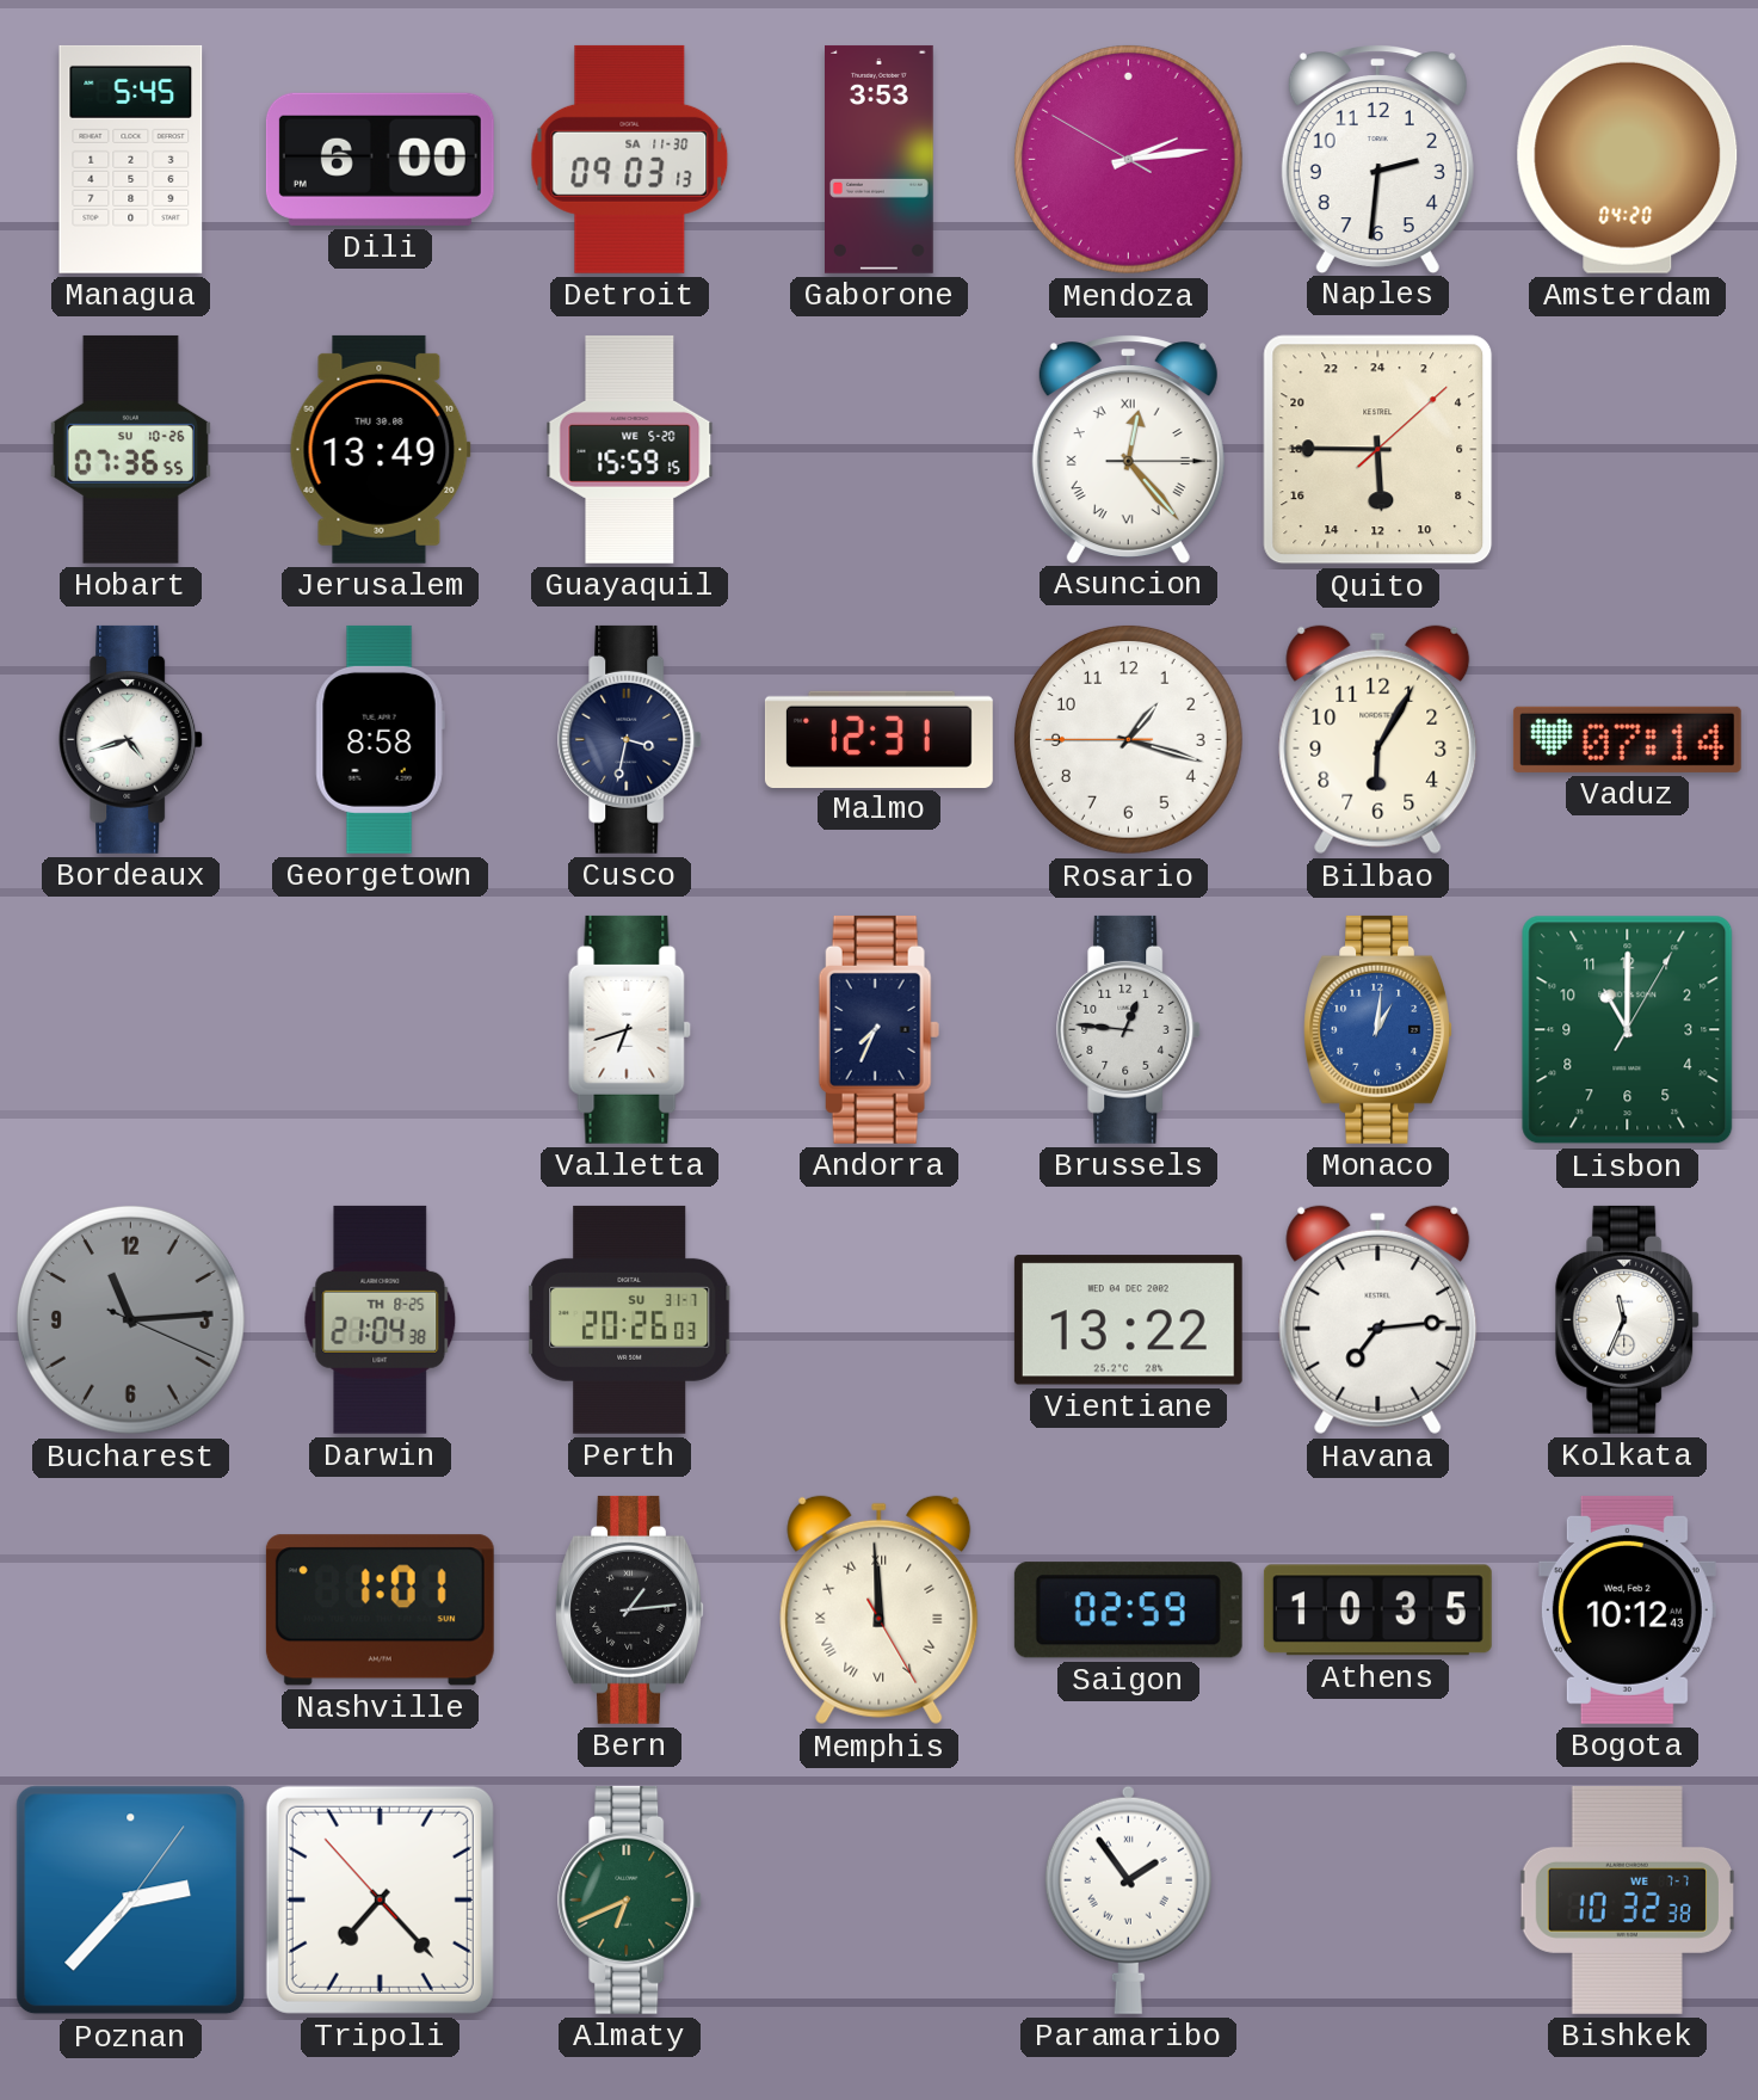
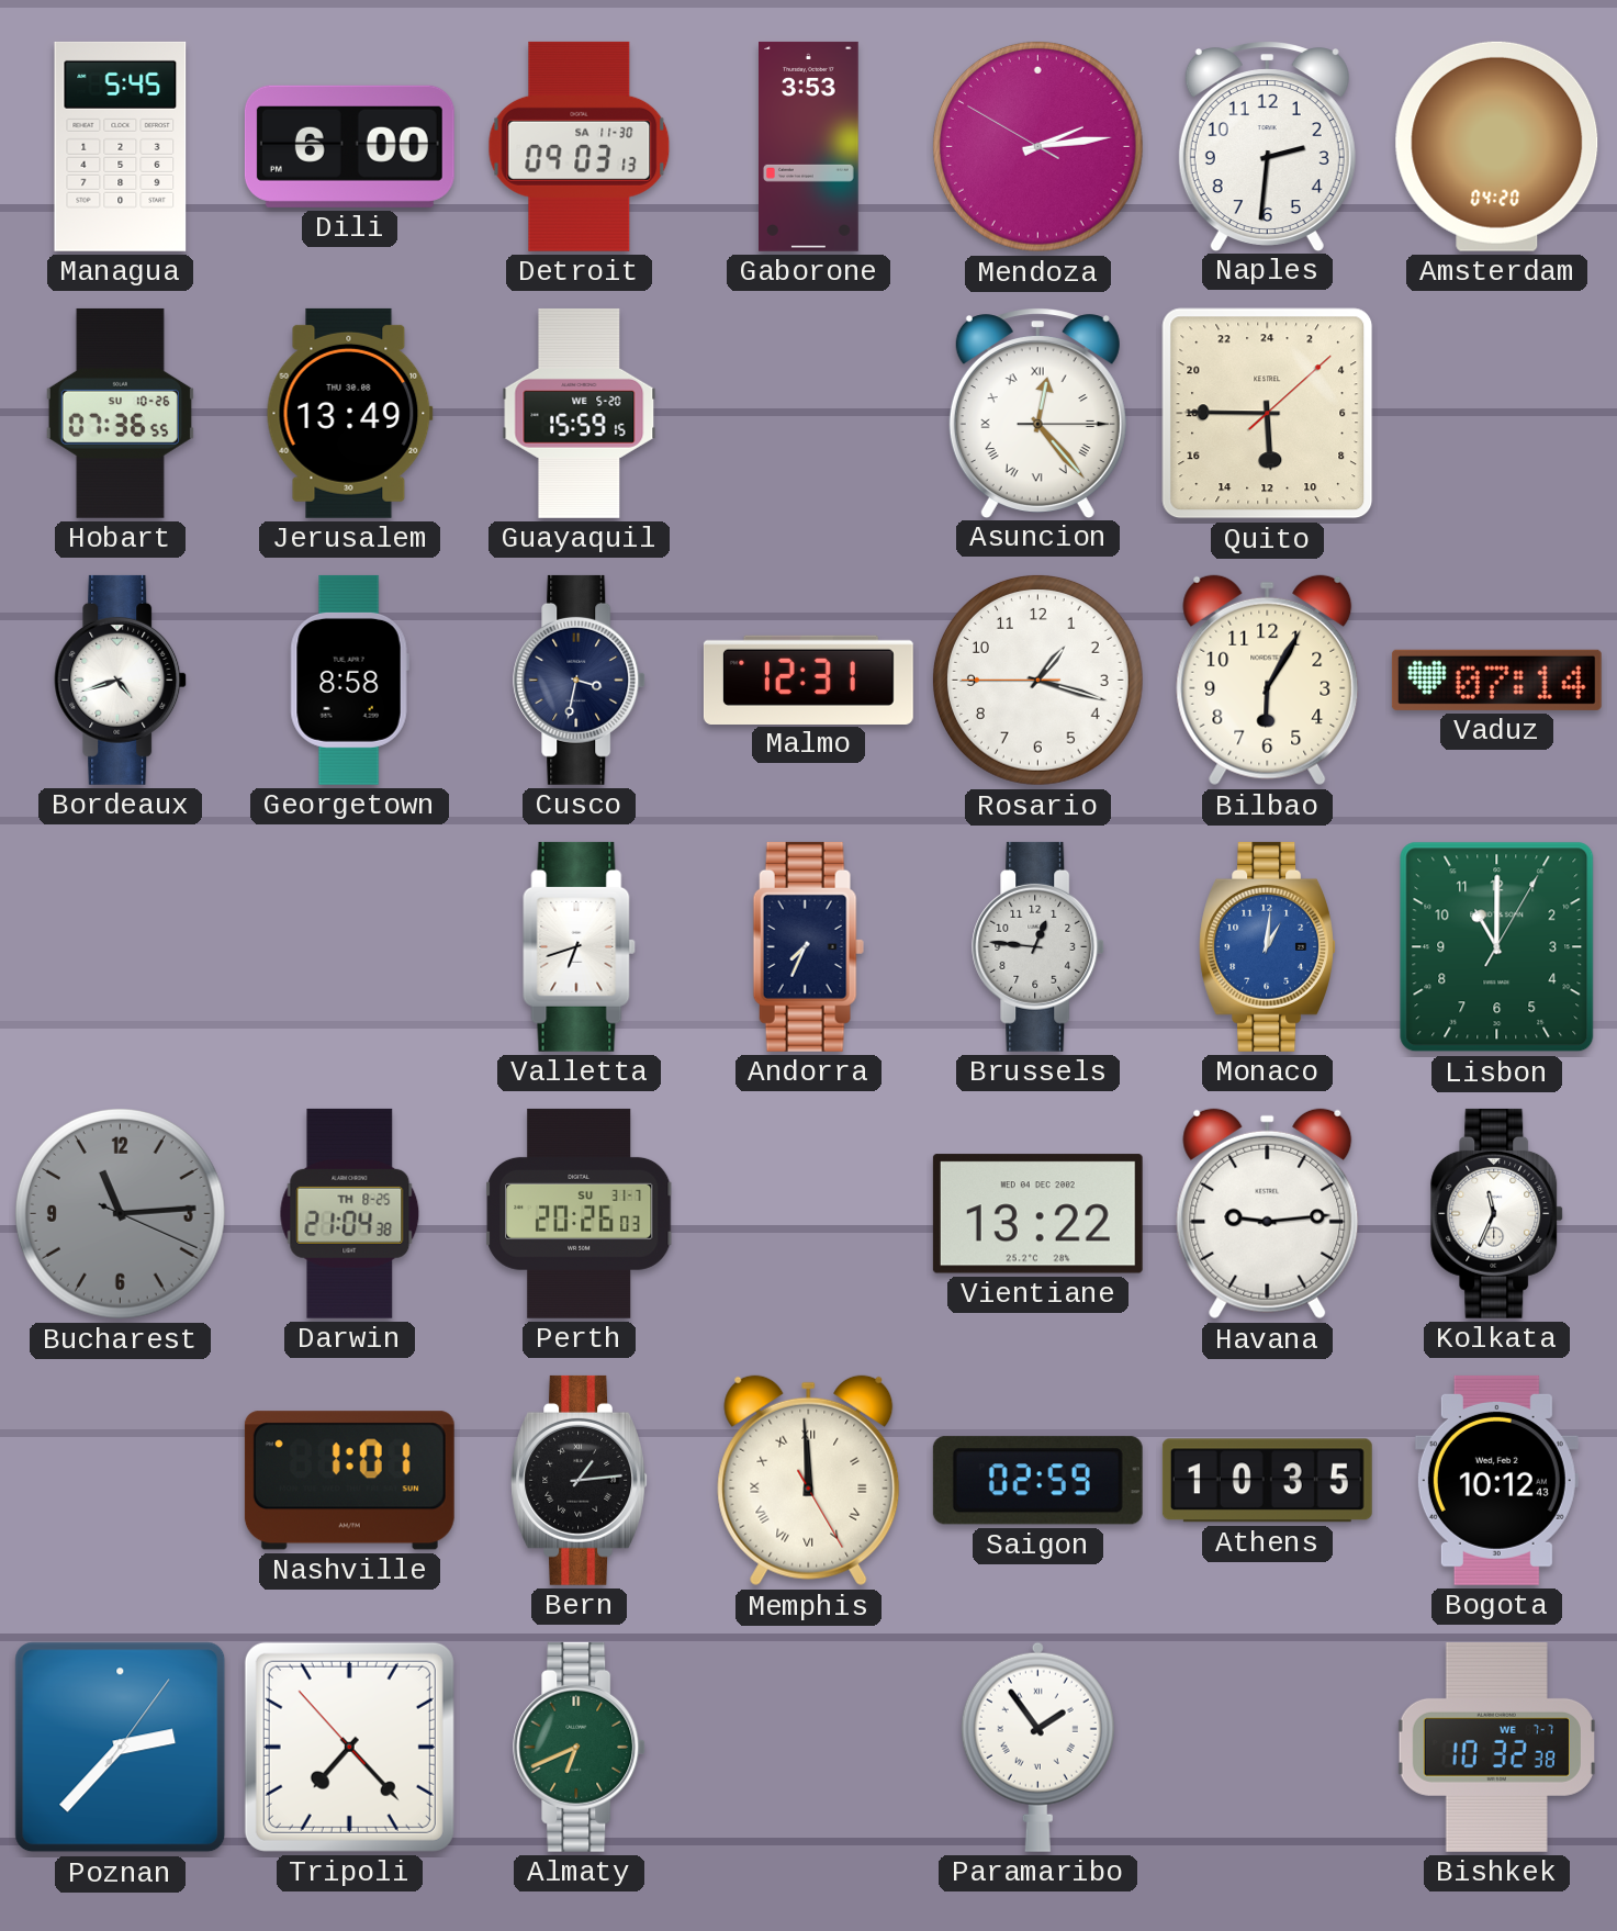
Havana: 7:14 -> 9:14
